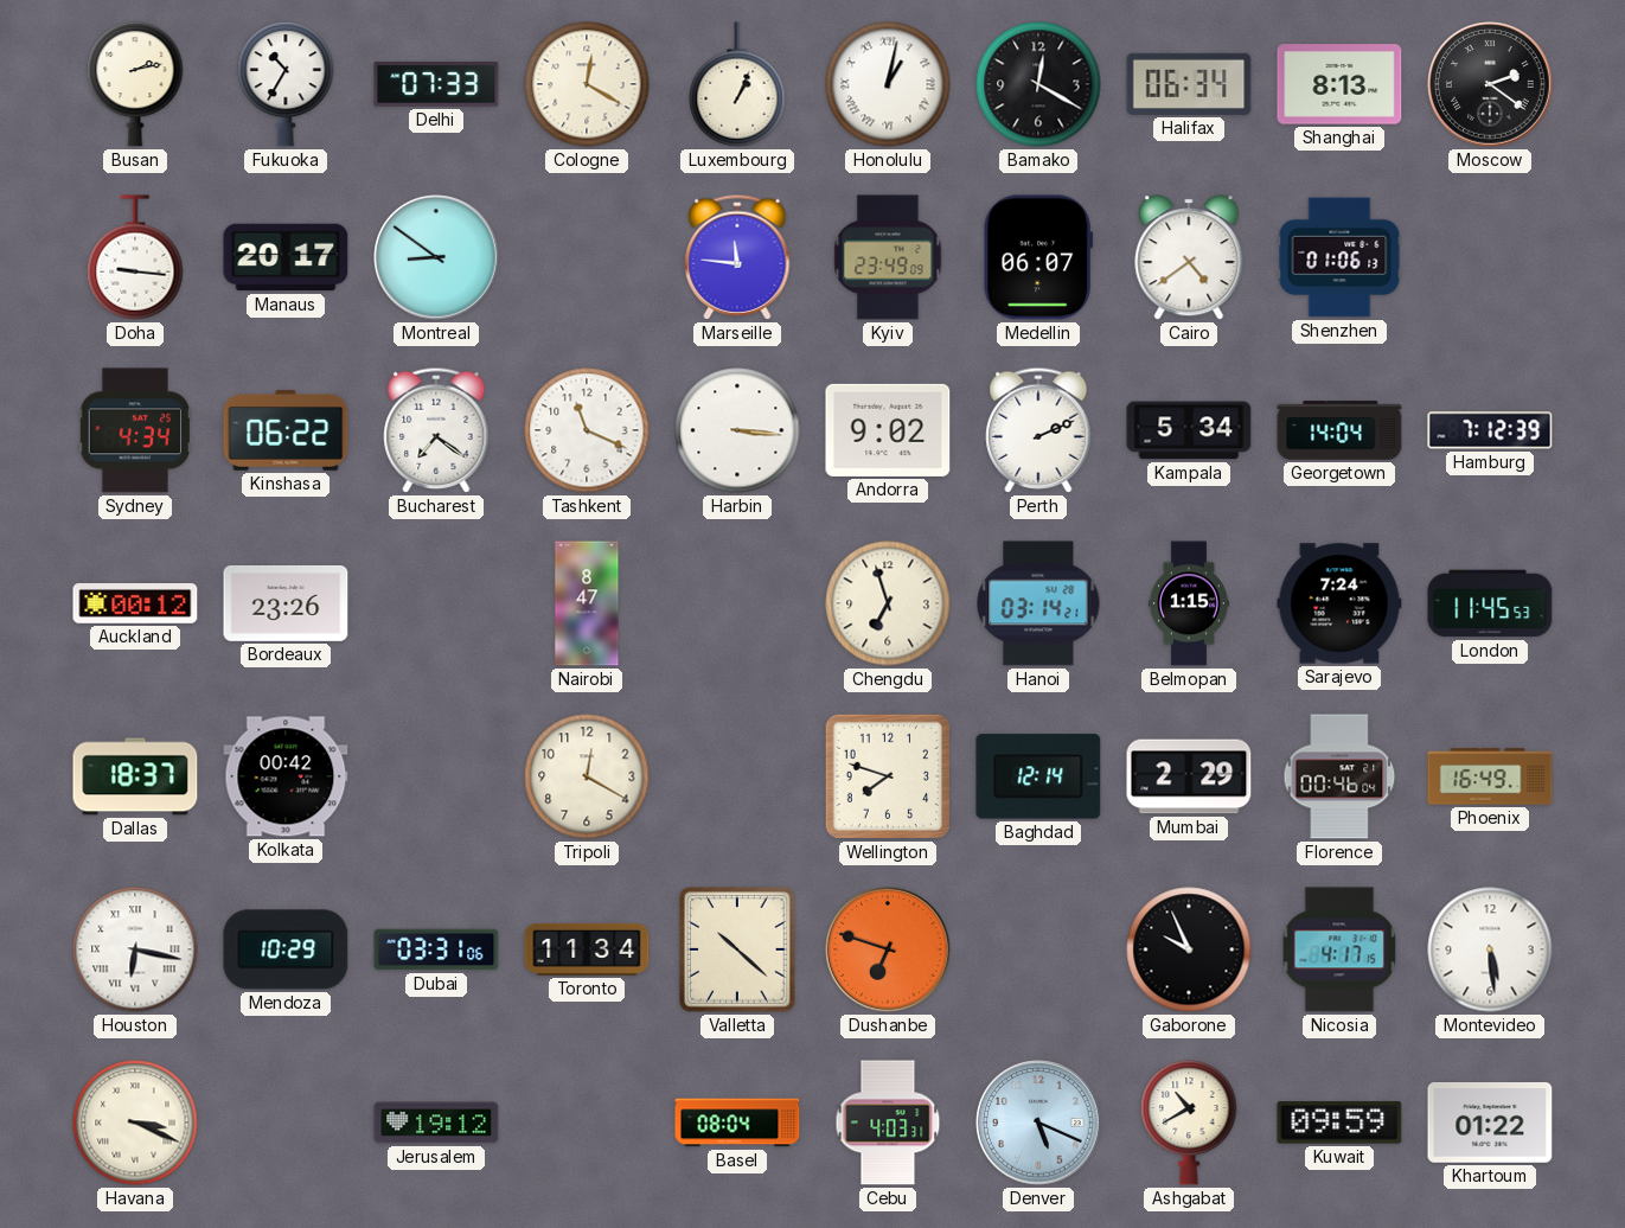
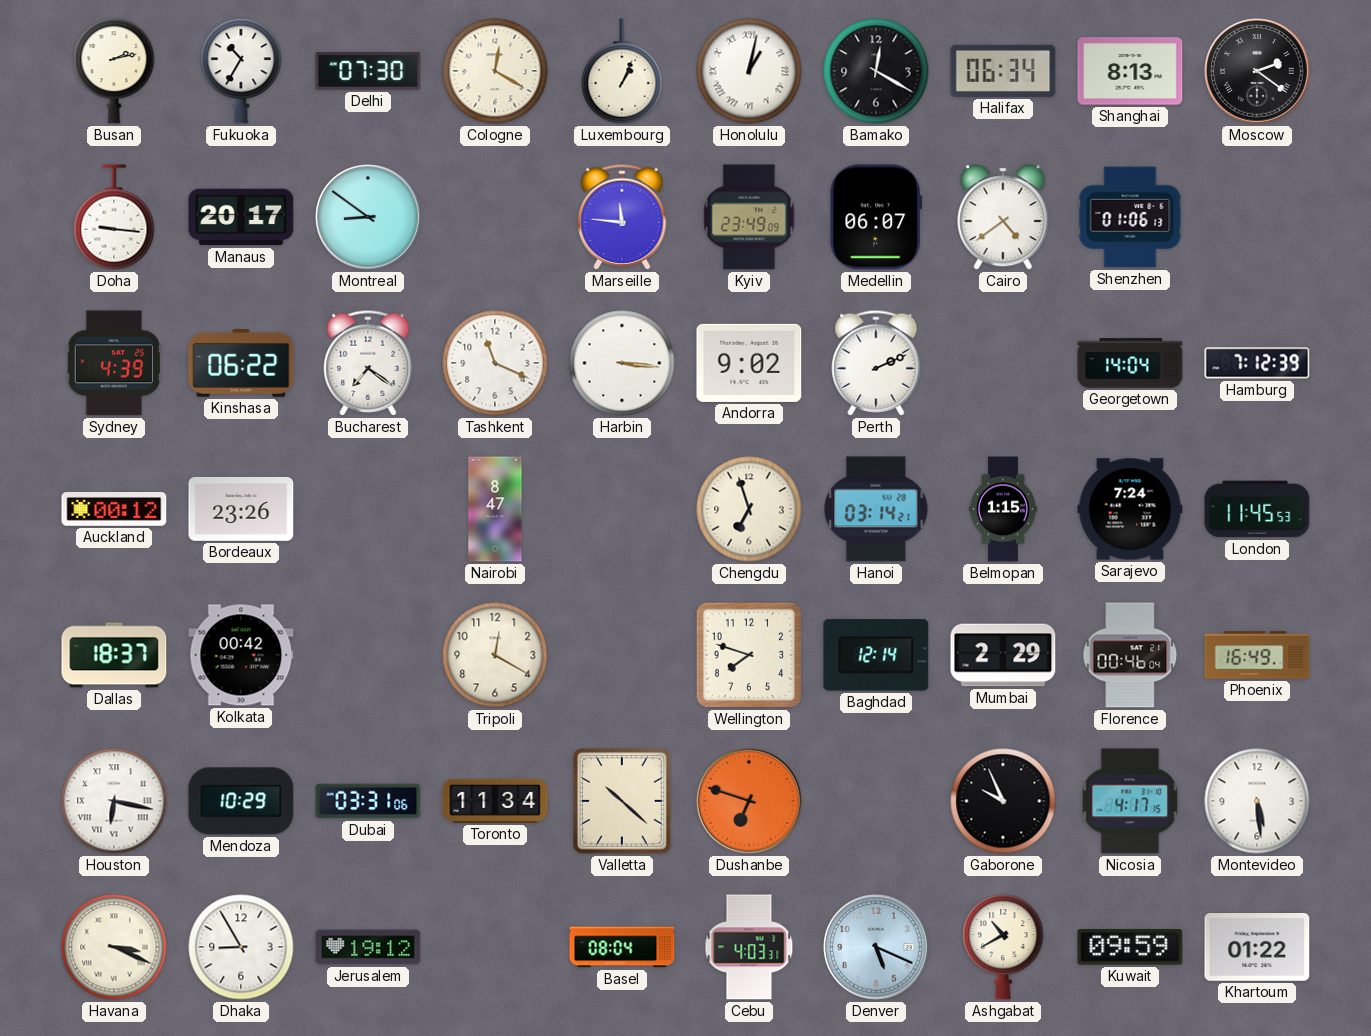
Delhi: 07:33 -> 07:30
Sydney: 4:34 -> 4:39
Kampala: 5:34 -> none
Dhaka: none -> 8:55
